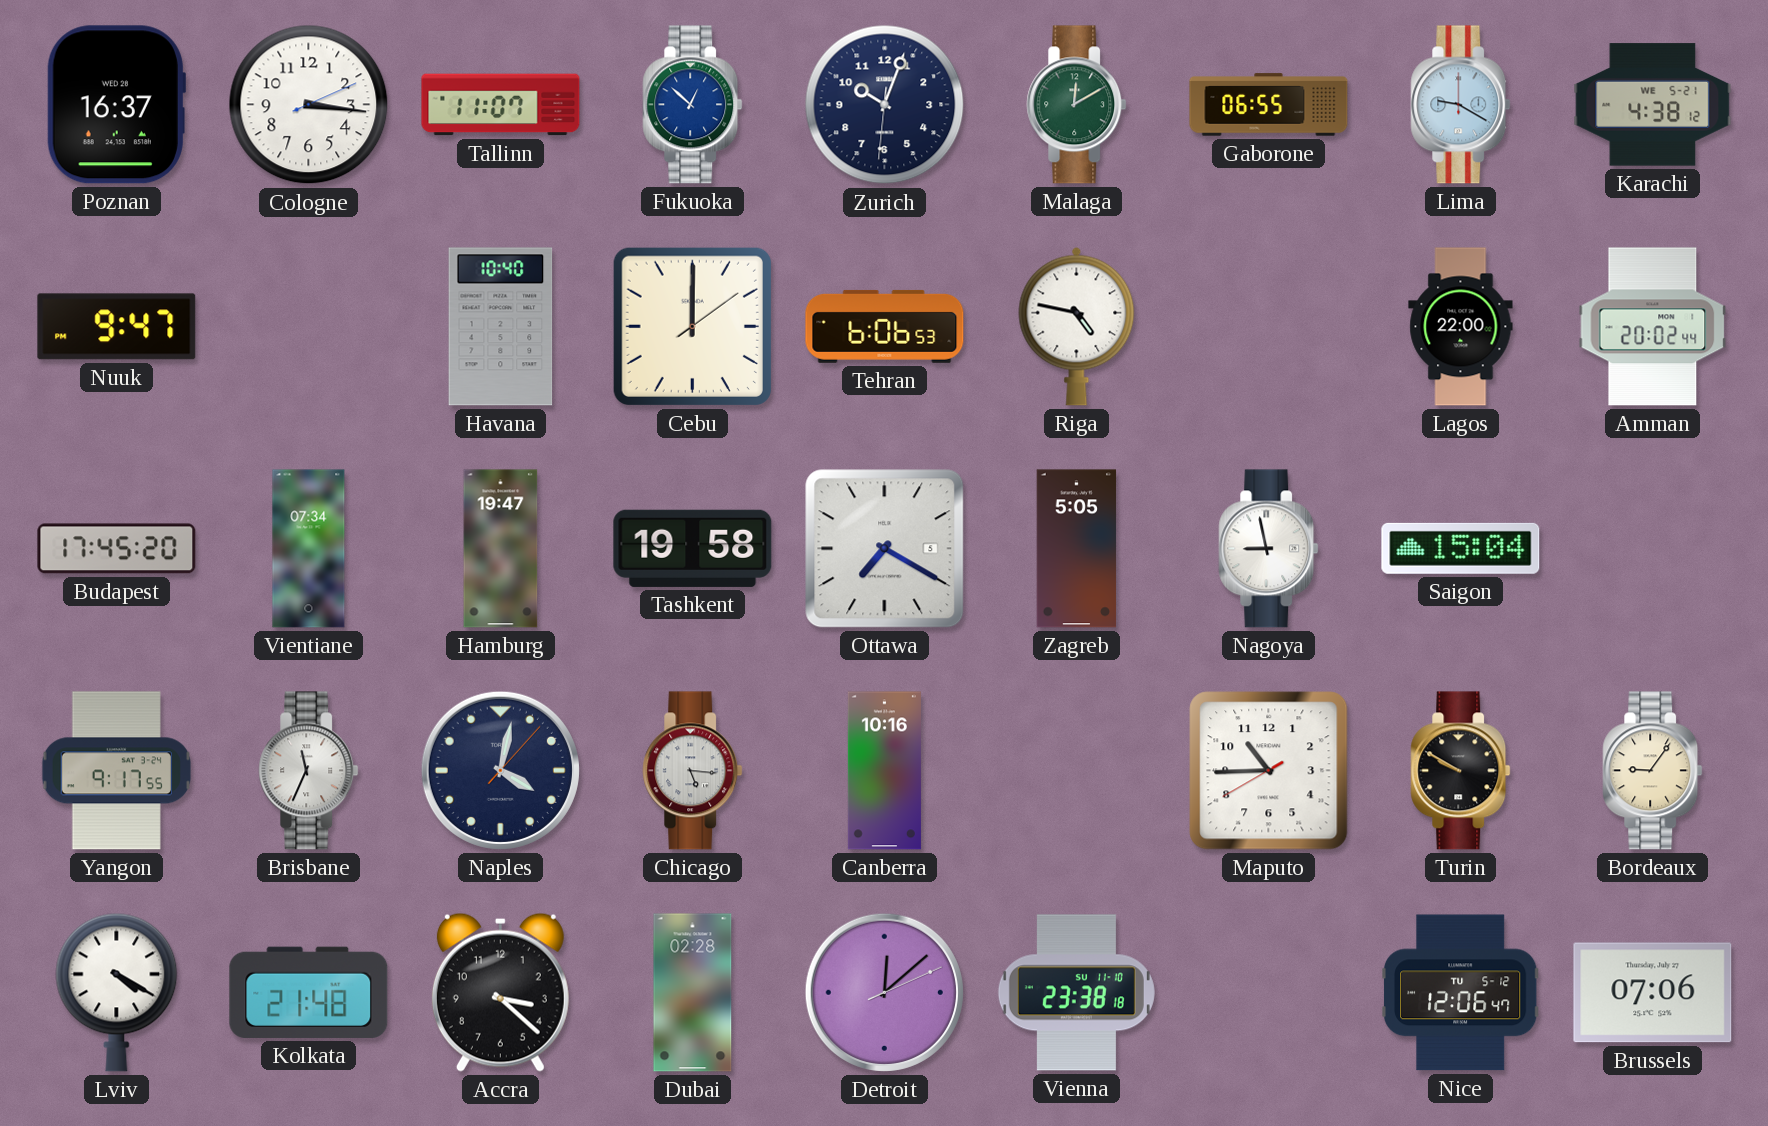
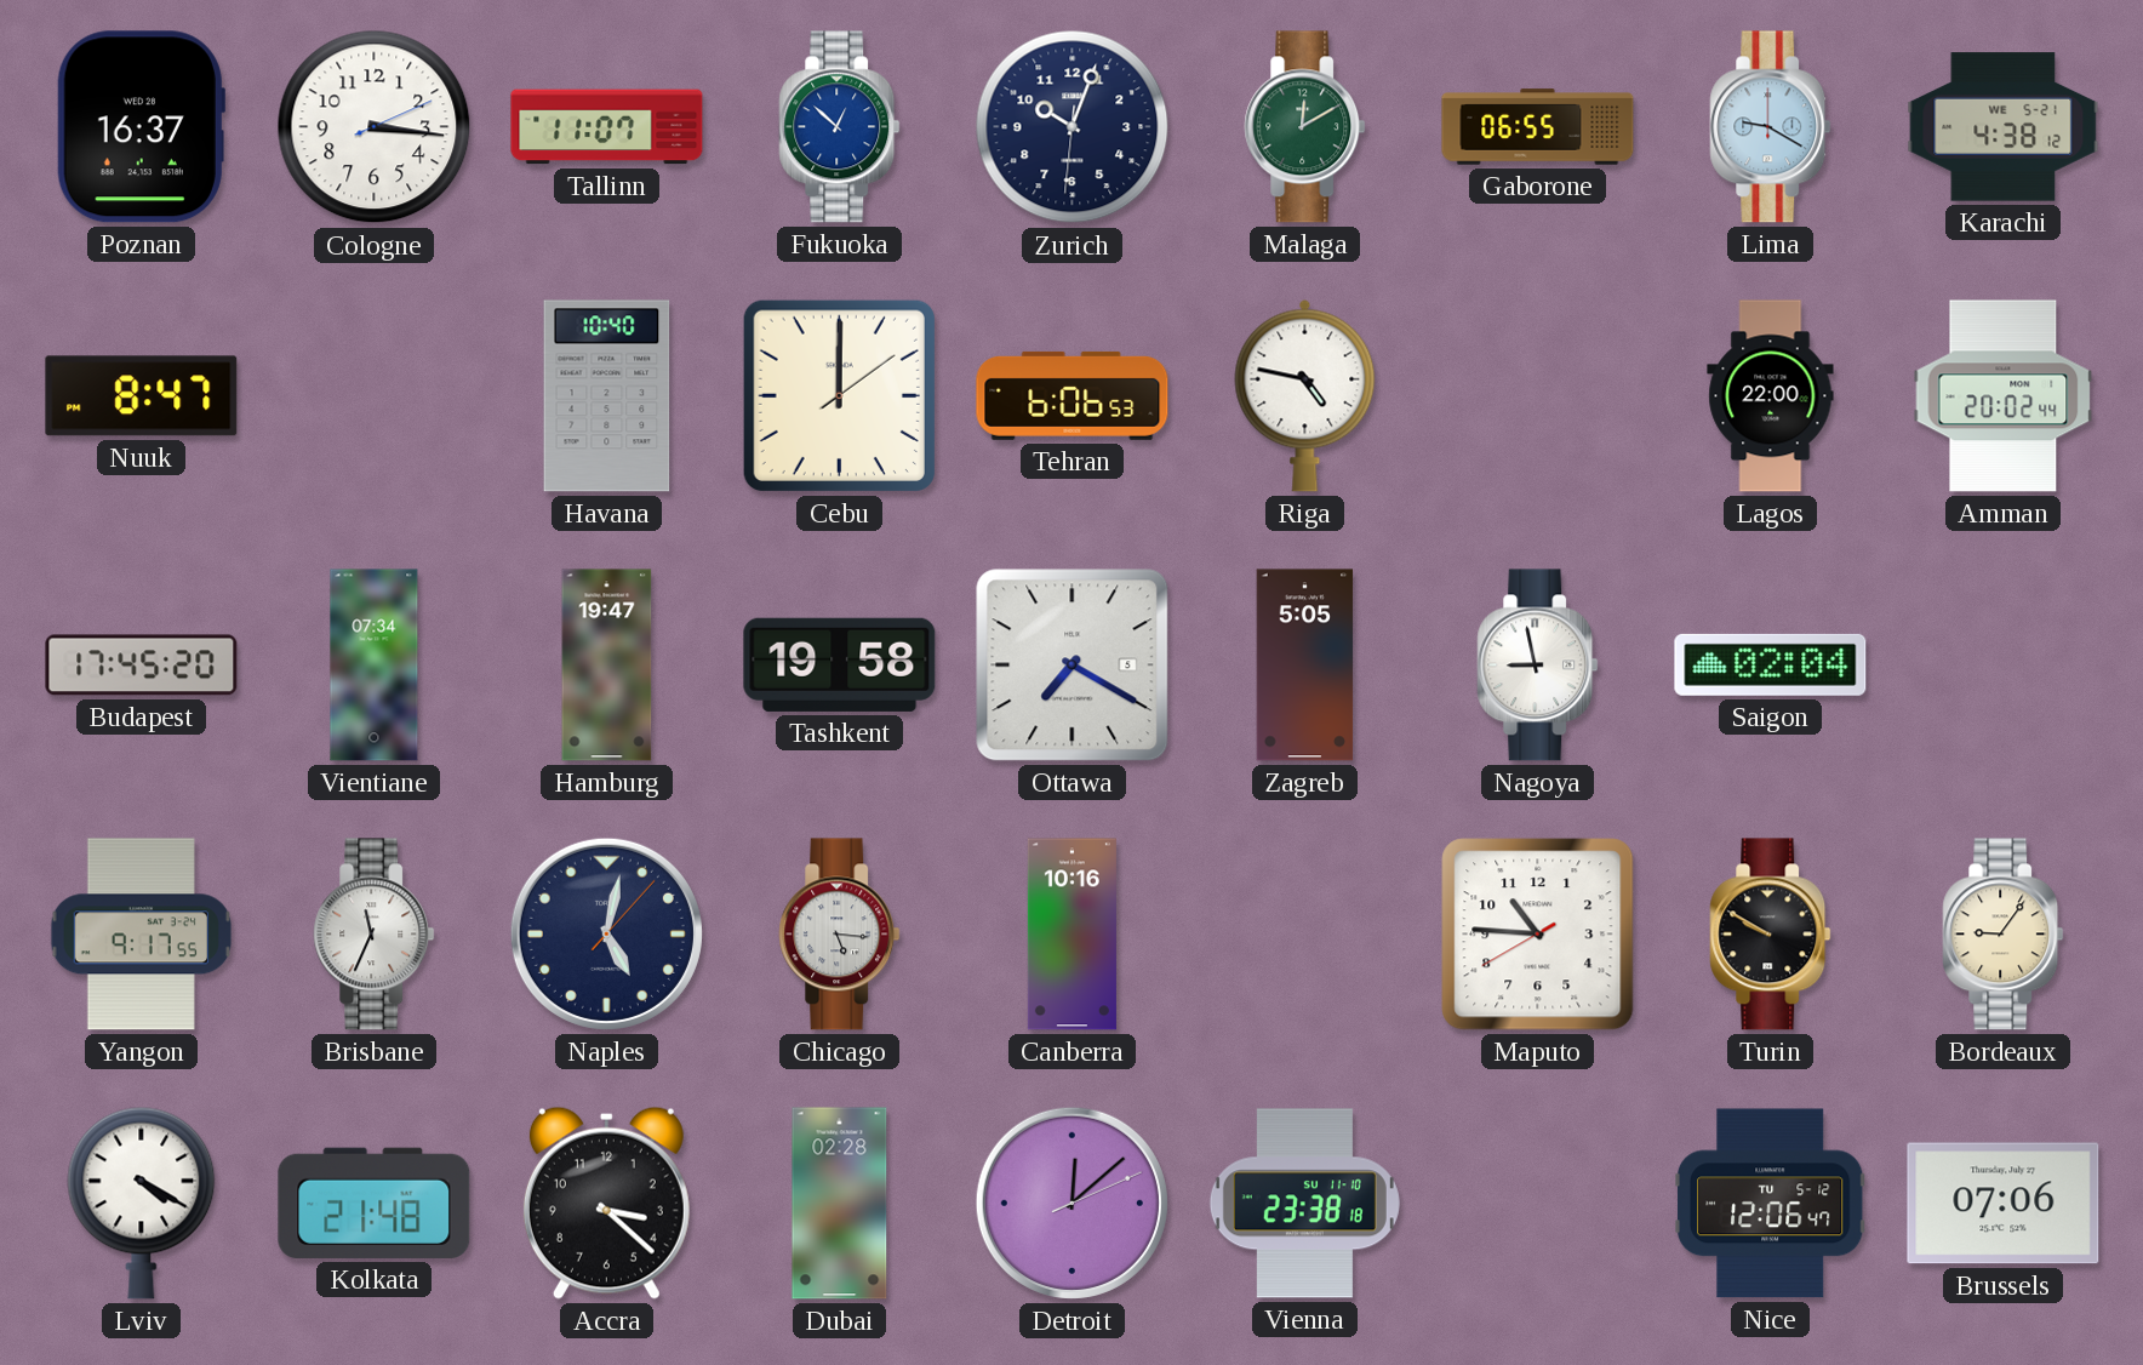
Nuuk: 9:47 -> 8:47
Saigon: 15:04 -> 02:04
Naples: 4:02 -> 5:02
Maputo: 10:44 -> 10:45
